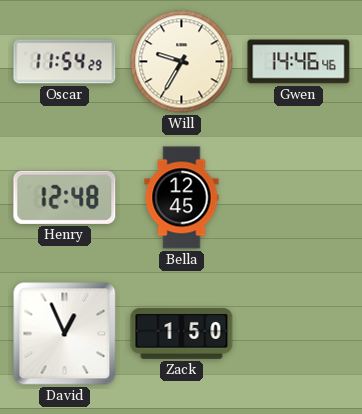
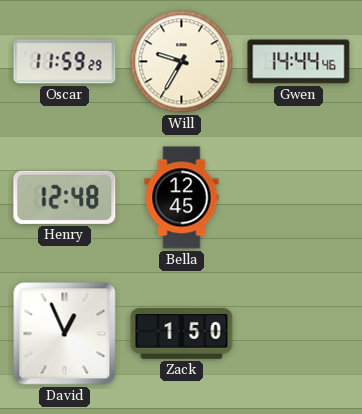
Oscar: 11:54 -> 11:59
Gwen: 14:46 -> 14:44
